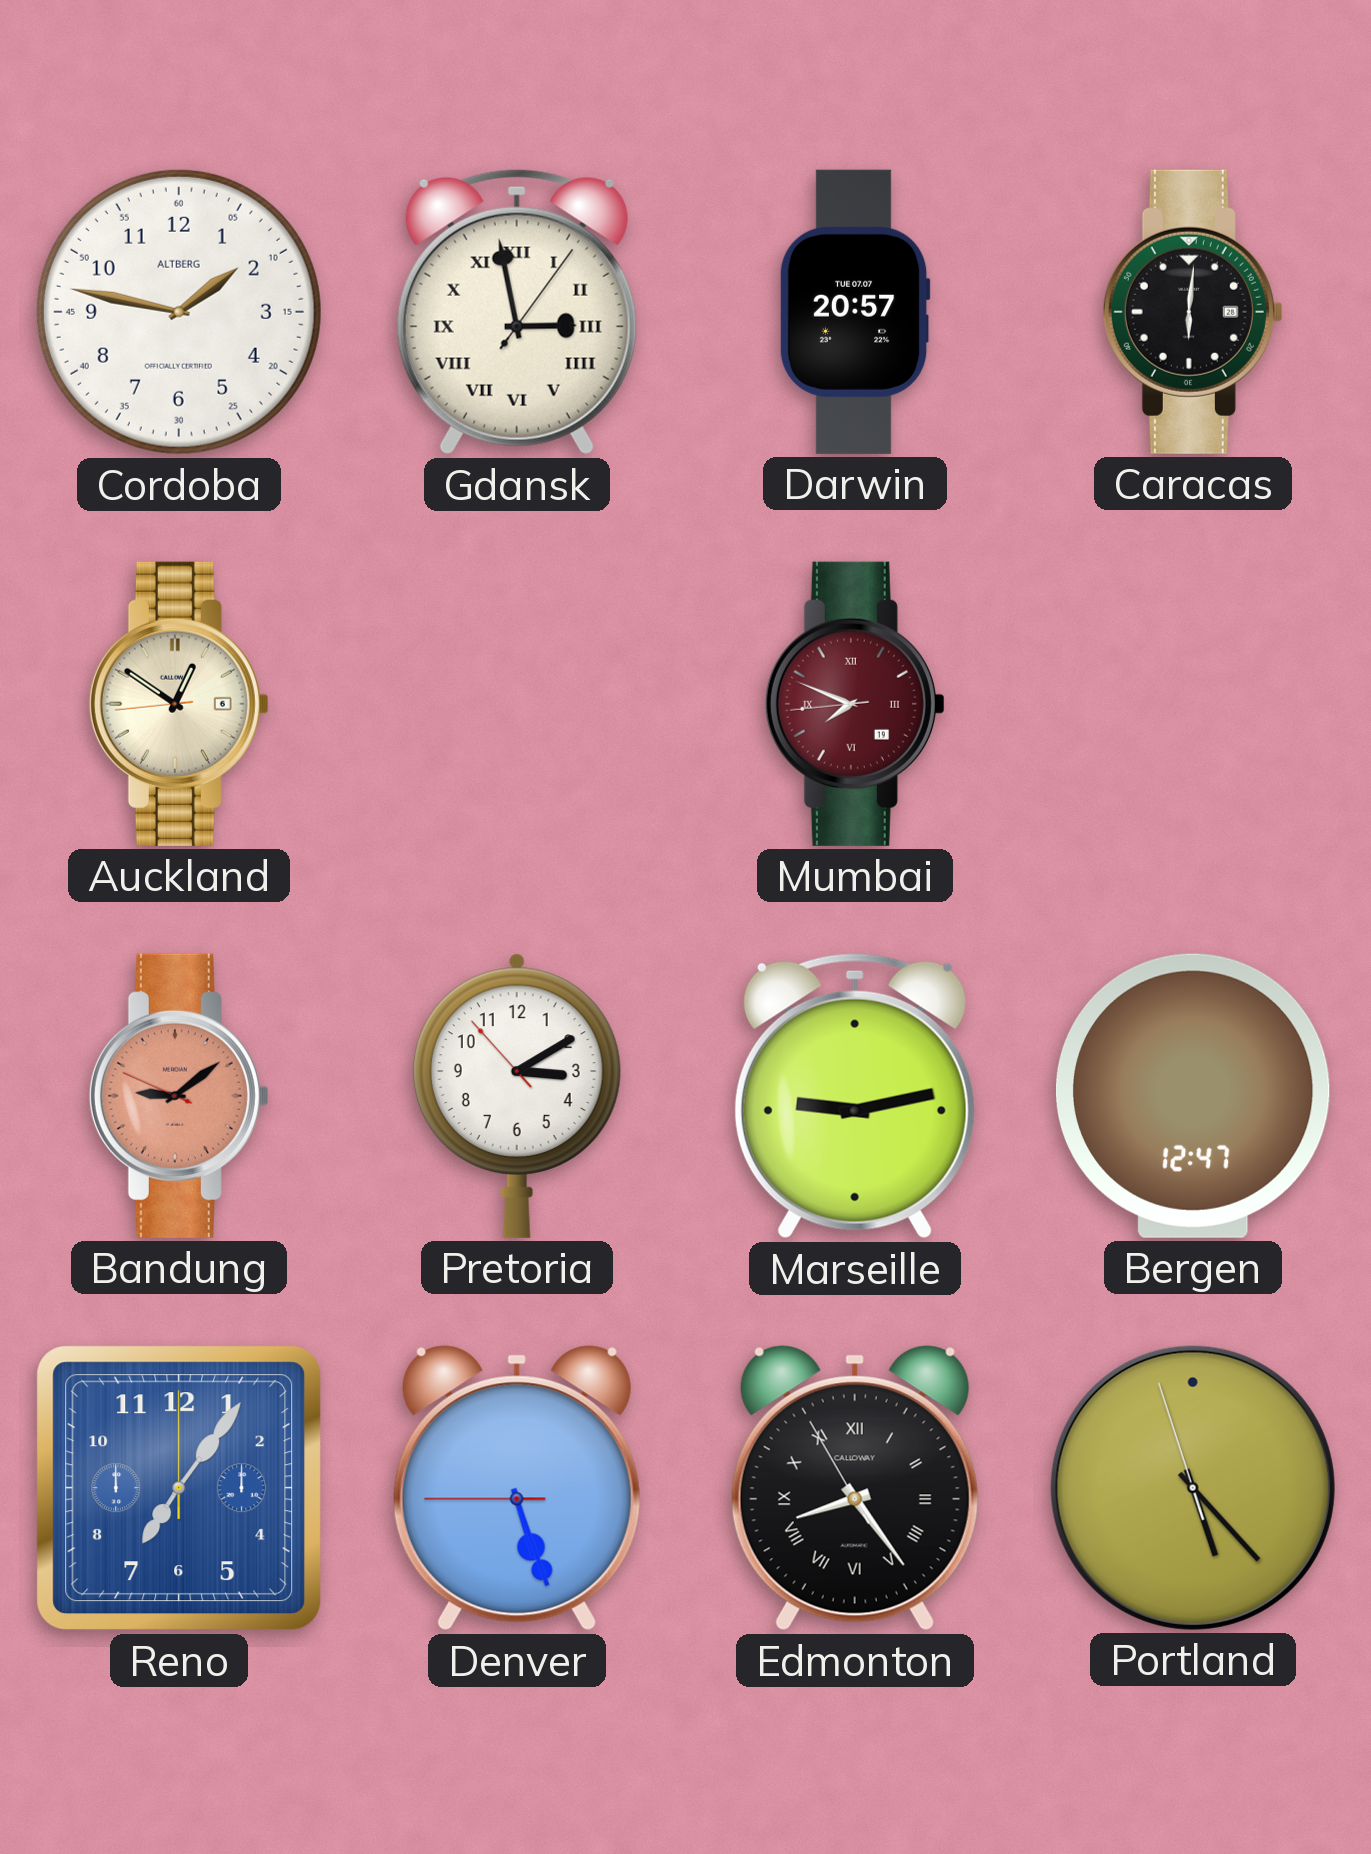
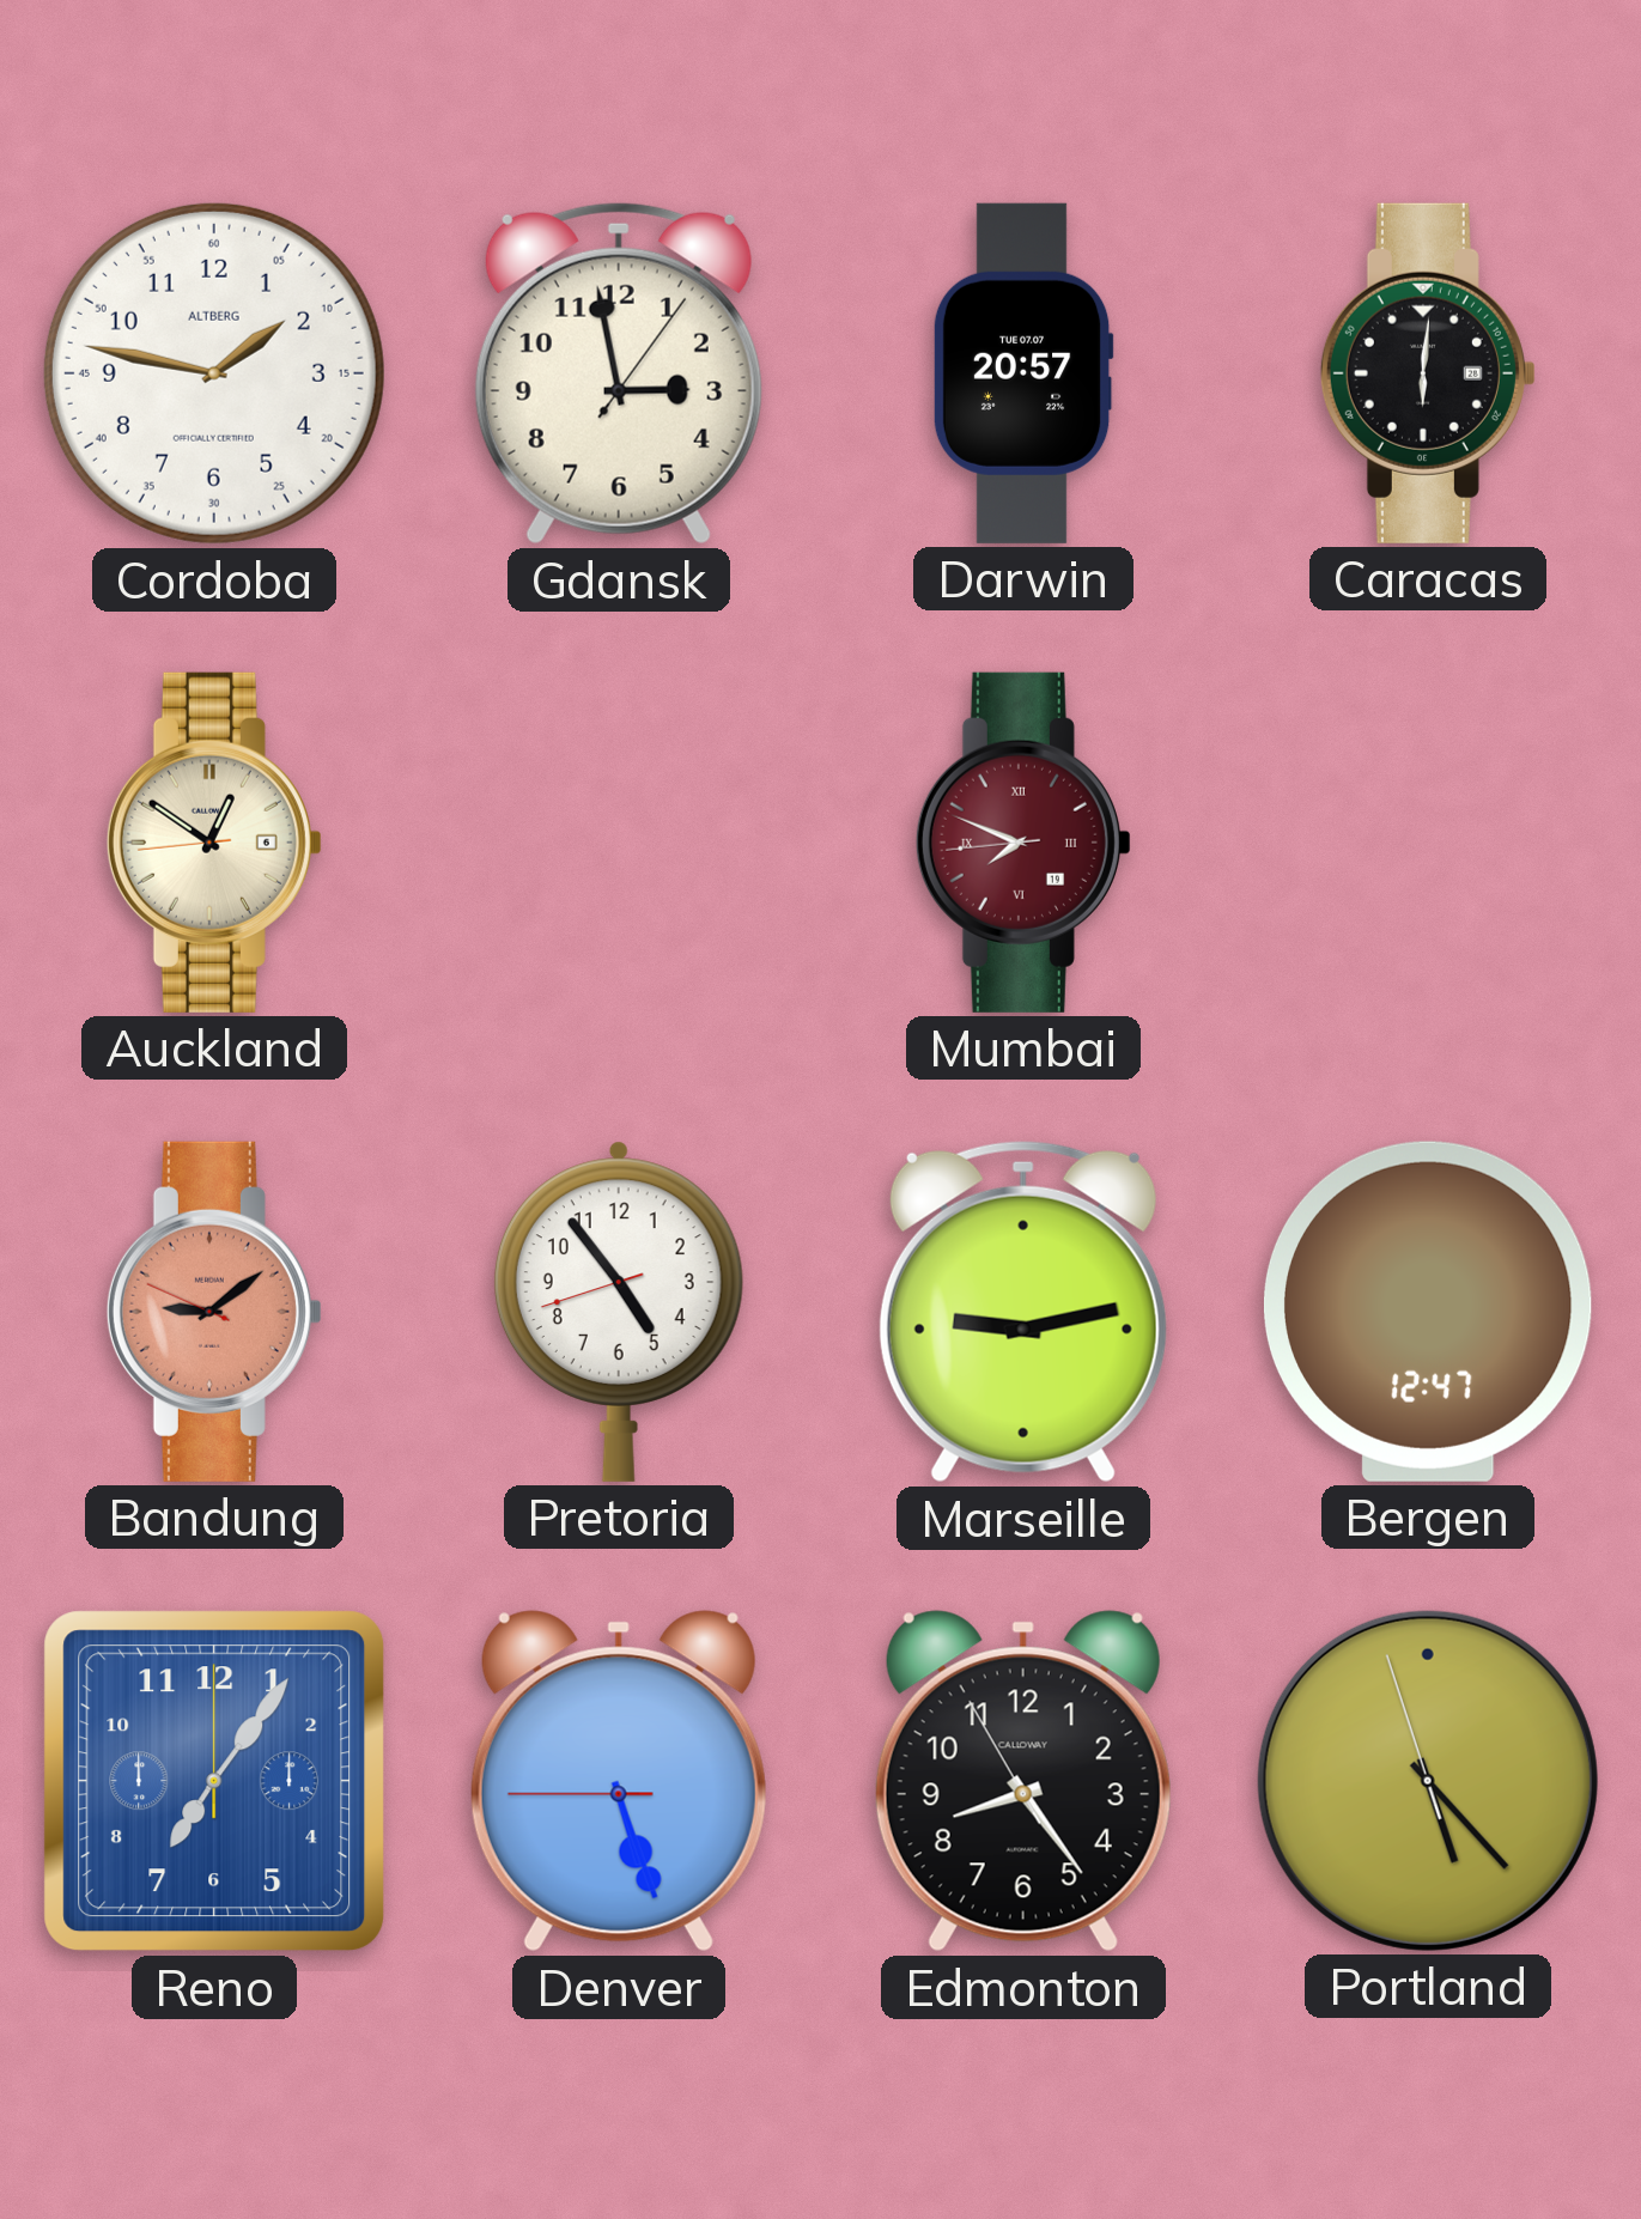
Gdansk numerals: Roman -> Arabic
Pretoria: 3:09 -> 4:53
Edmonton numerals: Roman -> Arabic
